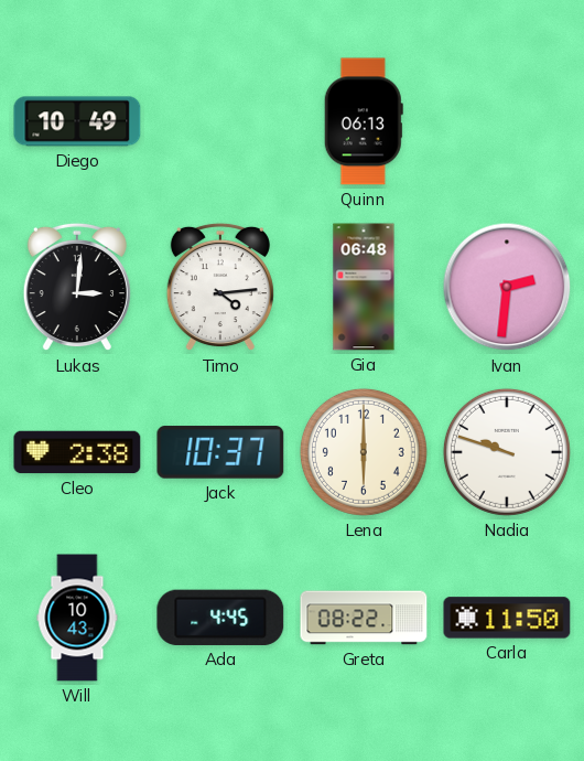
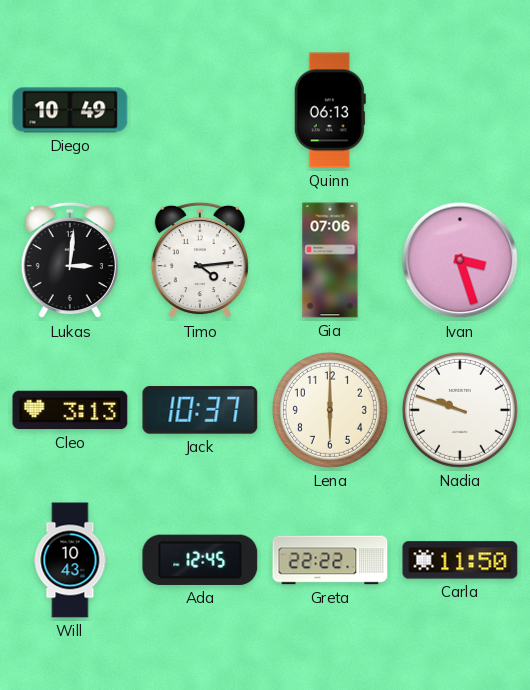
Gia: 06:48 -> 07:06
Ivan: 2:31 -> 3:27
Cleo: 2:38 -> 3:13
Ada: 4:45 -> 12:45
Greta: 08:22 -> 22:22
